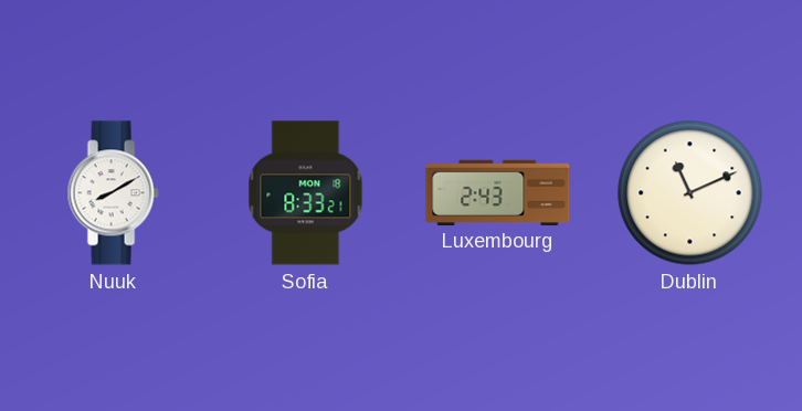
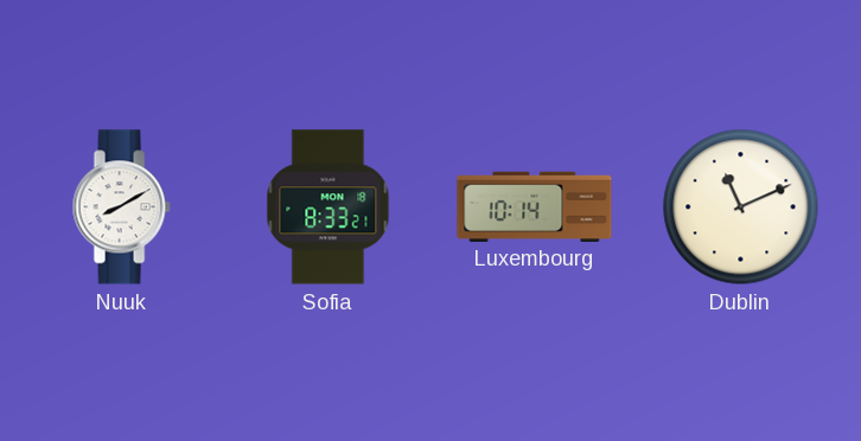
Luxembourg: 2:43 -> 10:14
